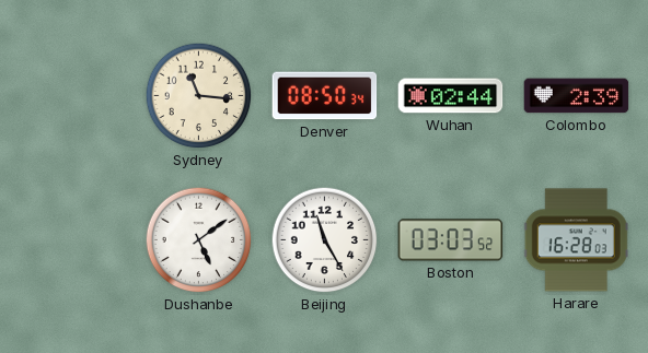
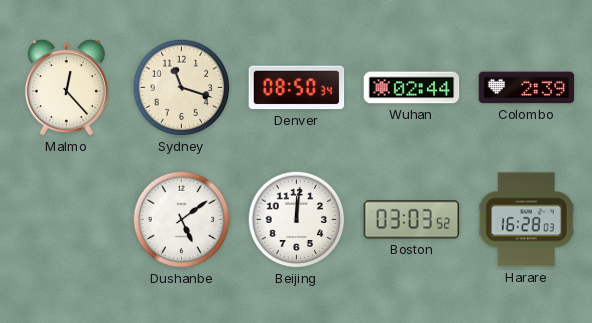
Malmo: none -> 12:23
Sydney: 11:16 -> 11:18
Beijing: 11:25 -> 12:01
